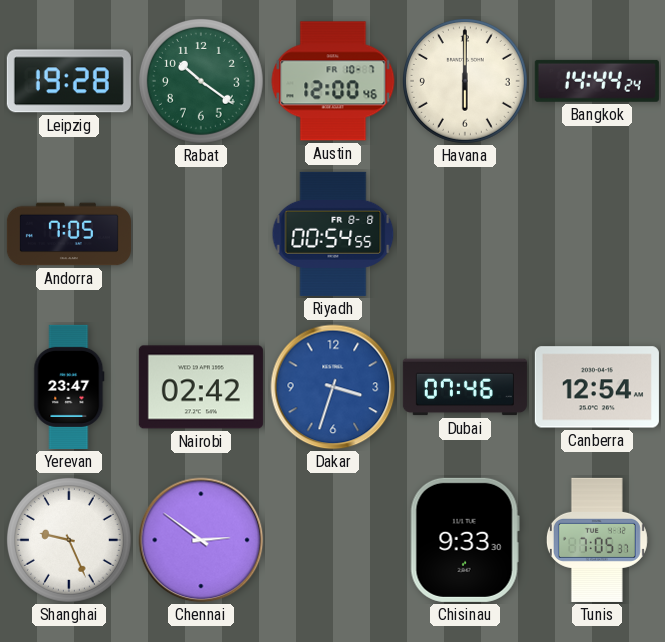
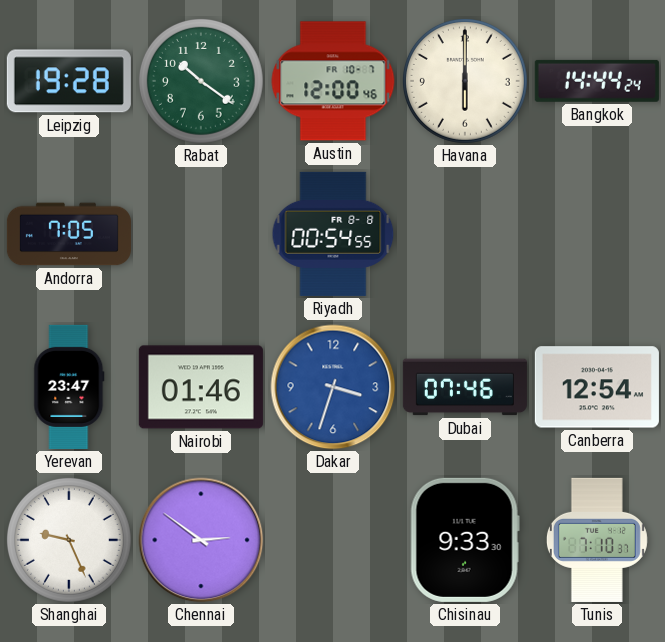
Nairobi: 02:42 -> 01:46
Tunis: 7:05 -> 7:10
